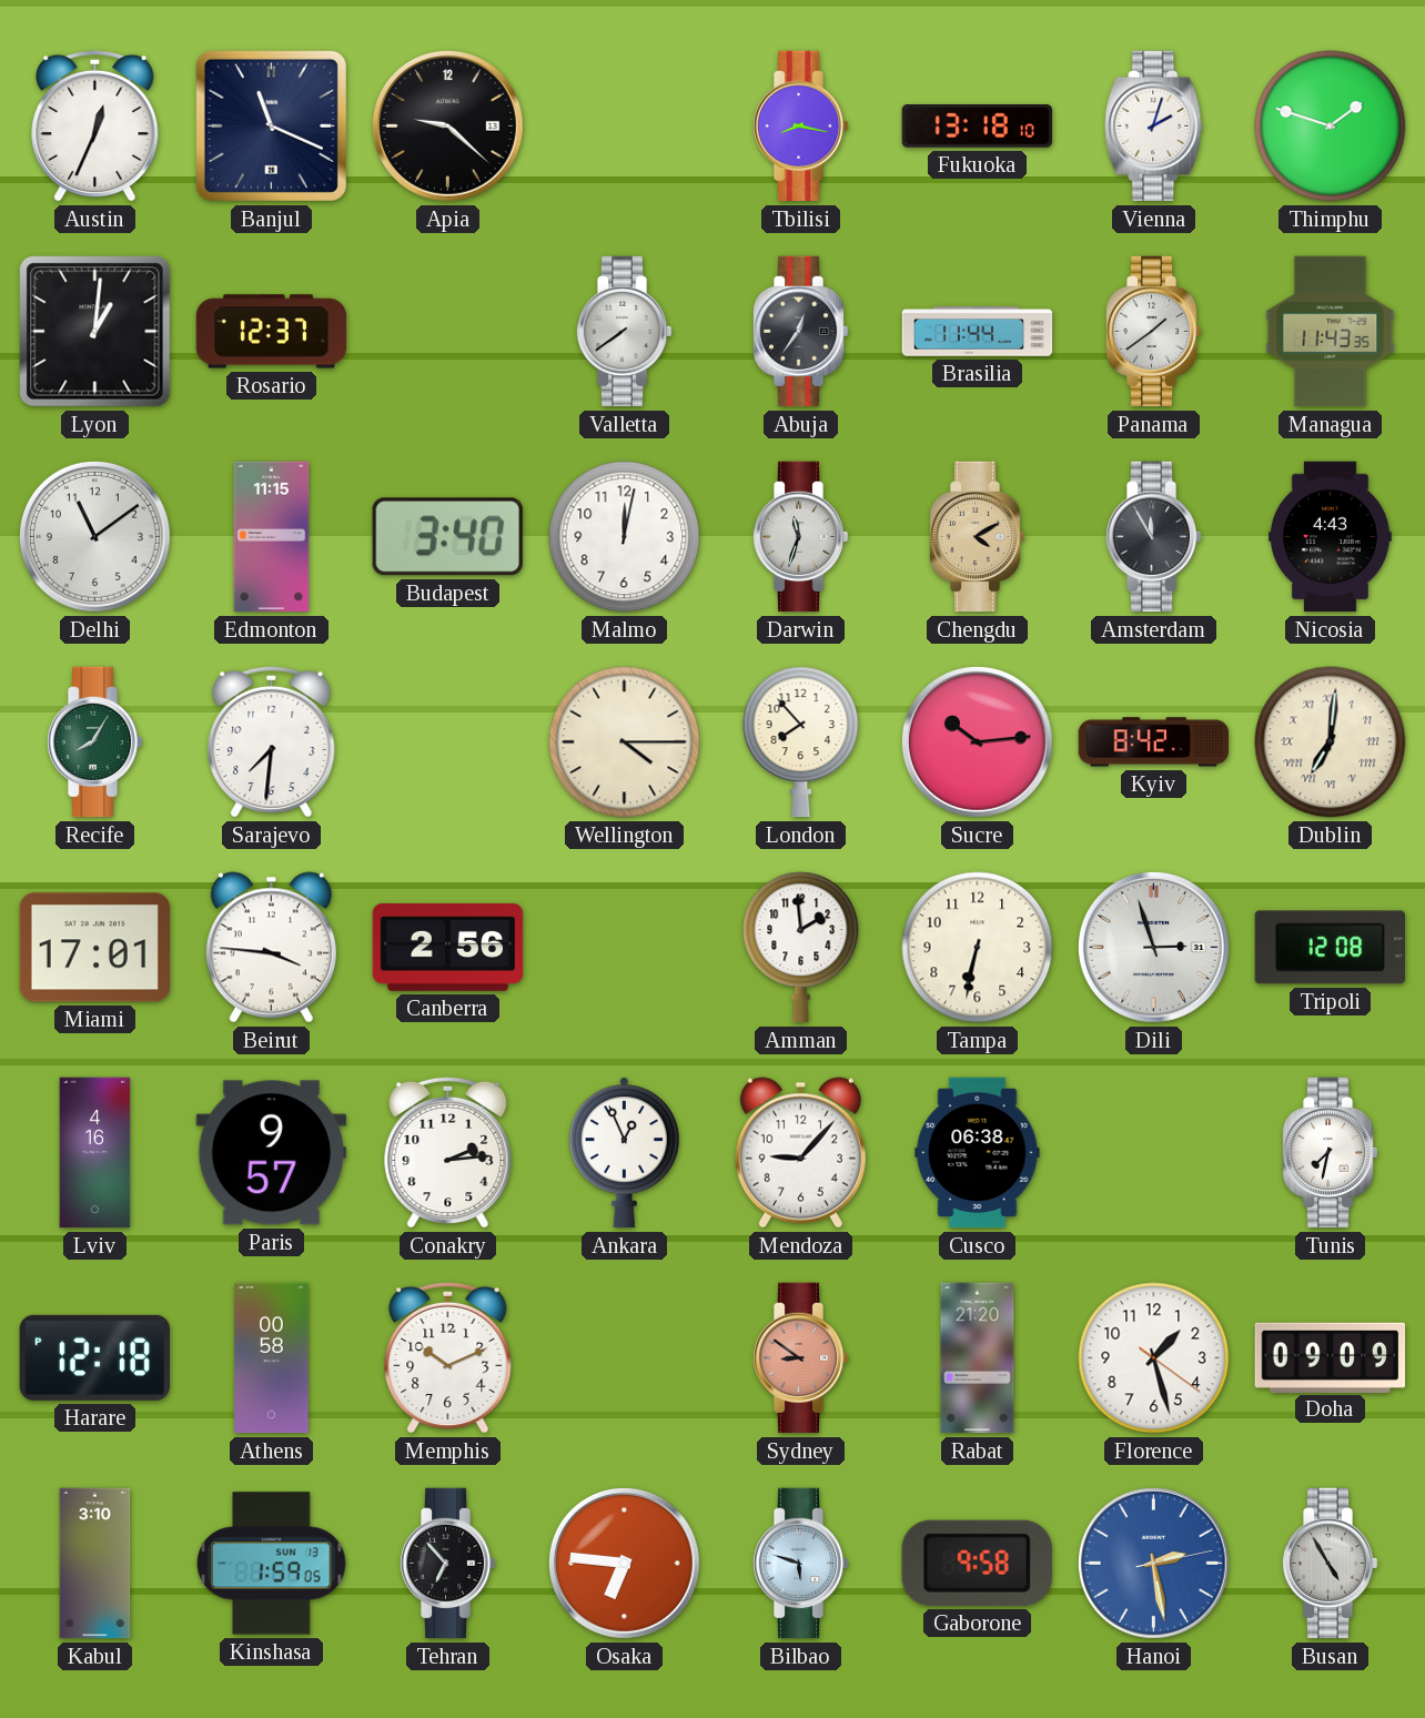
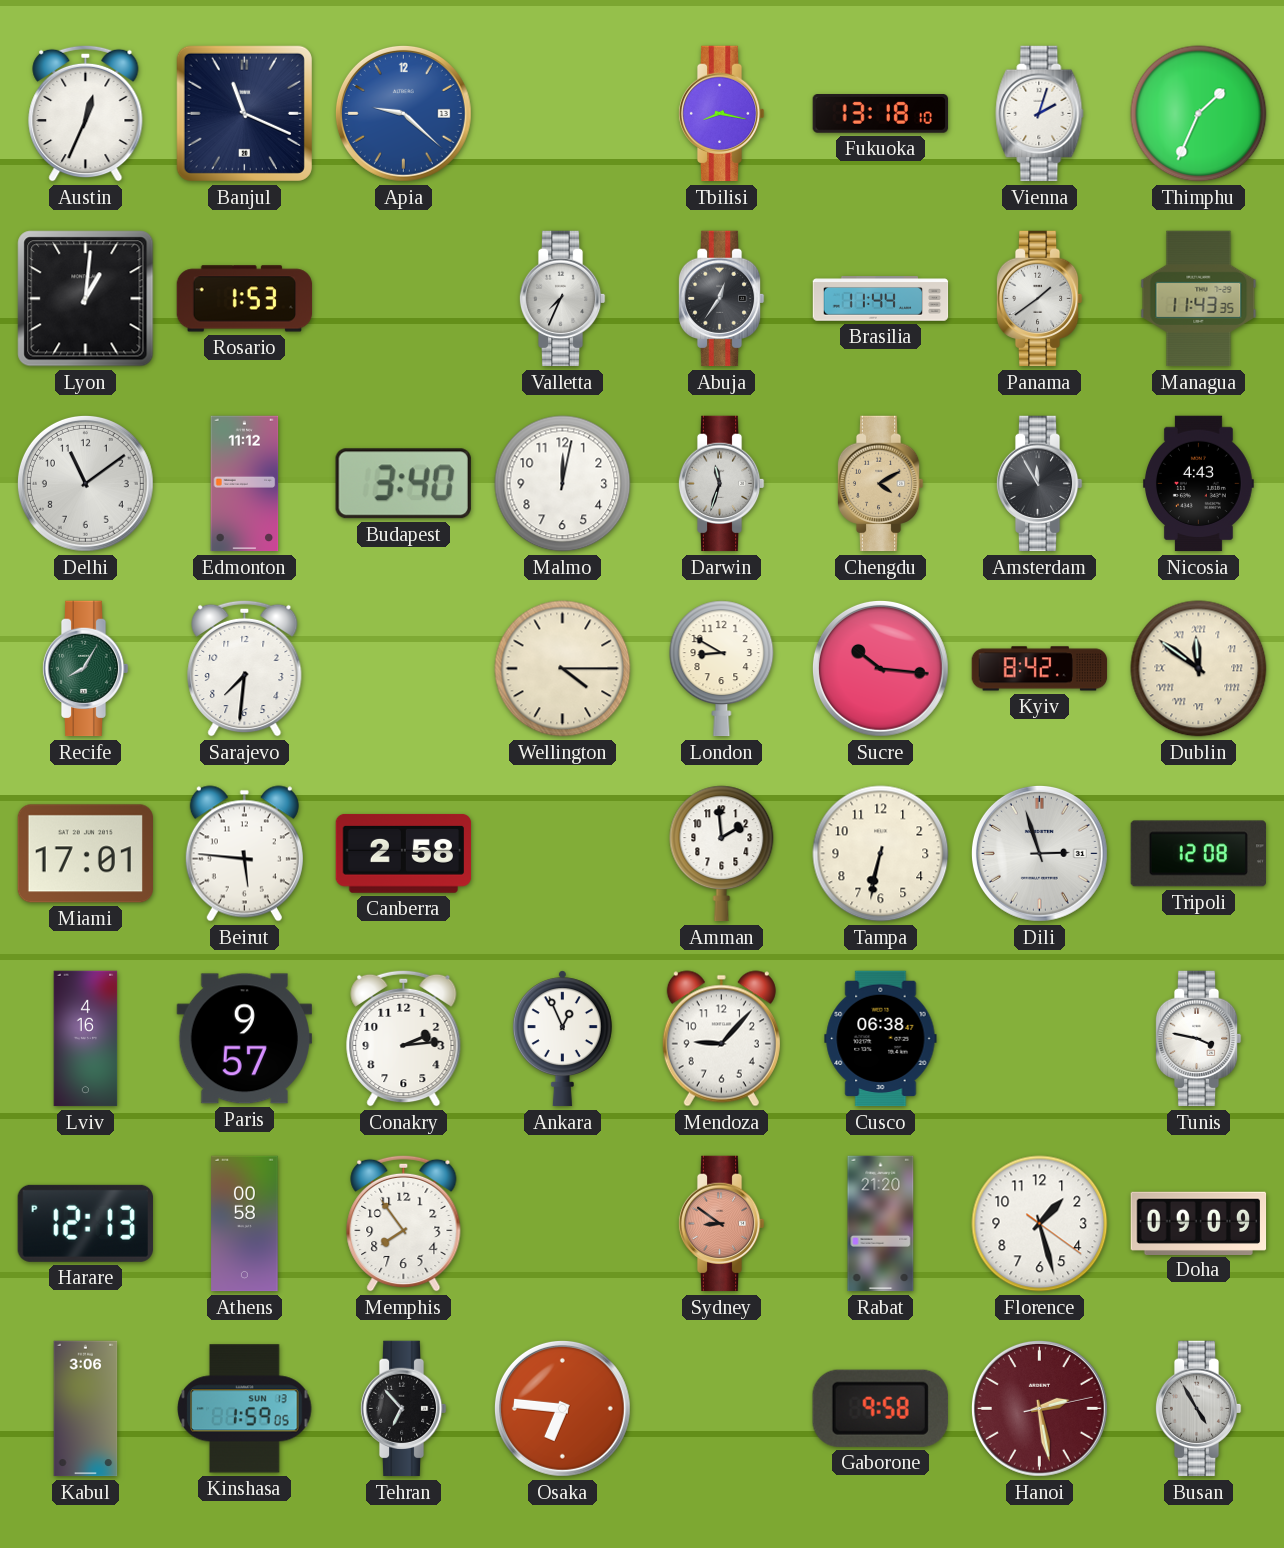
Apia dial: black -> blue
Thimphu: 1:48 -> 1:34
Rosario: 12:37 -> 1:53
Valletta: 7:39 -> 7:34
Edmonton: 11:15 -> 11:12
London: 7:53 -> 8:50
Sucre: 10:14 -> 10:16
Dublin: 7:01 -> 11:51
Beirut: 3:46 -> 5:46
Canberra: 2:56 -> 2:58
Tunis: 7:32 -> 3:47
Harare: 12:18 -> 12:13
Memphis: 10:11 -> 7:54
Kabul: 3:10 -> 3:06
Bilbao: 5:48 -> none
Hanoi dial: blue -> burgundy
